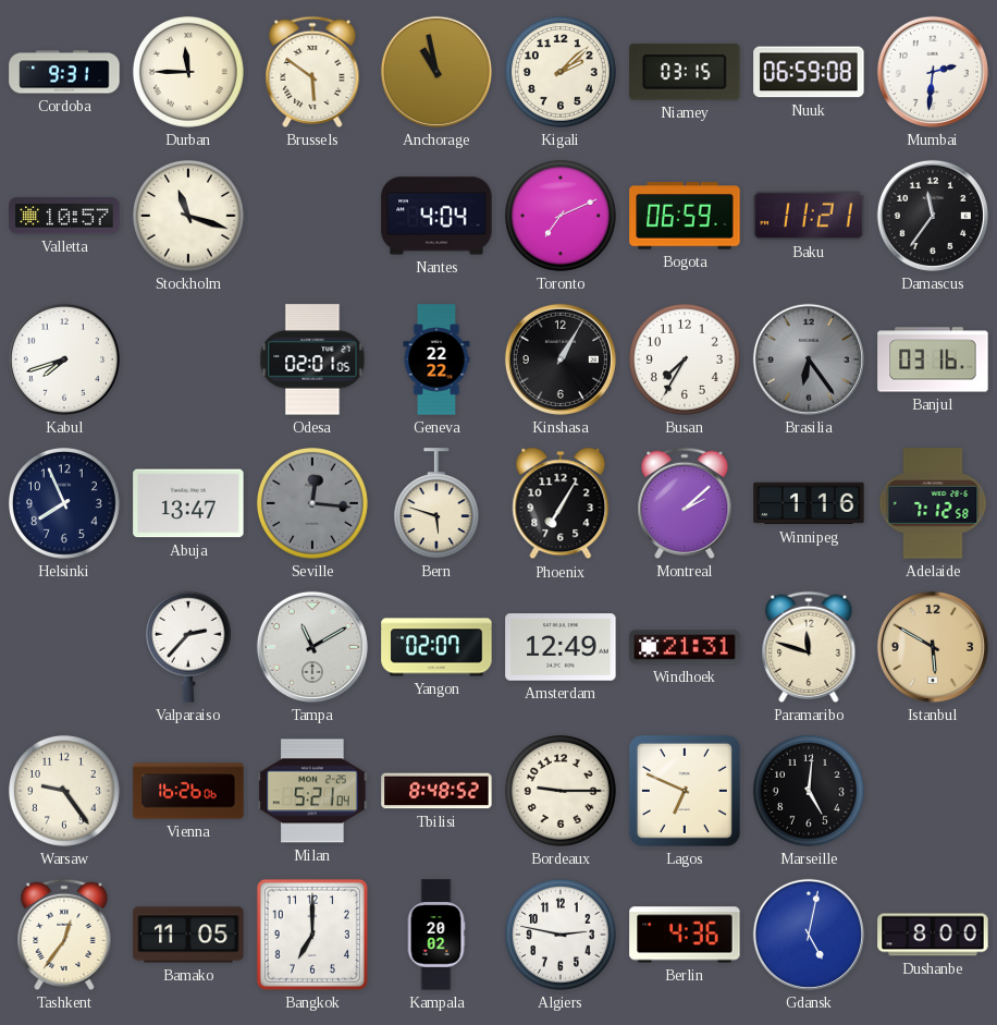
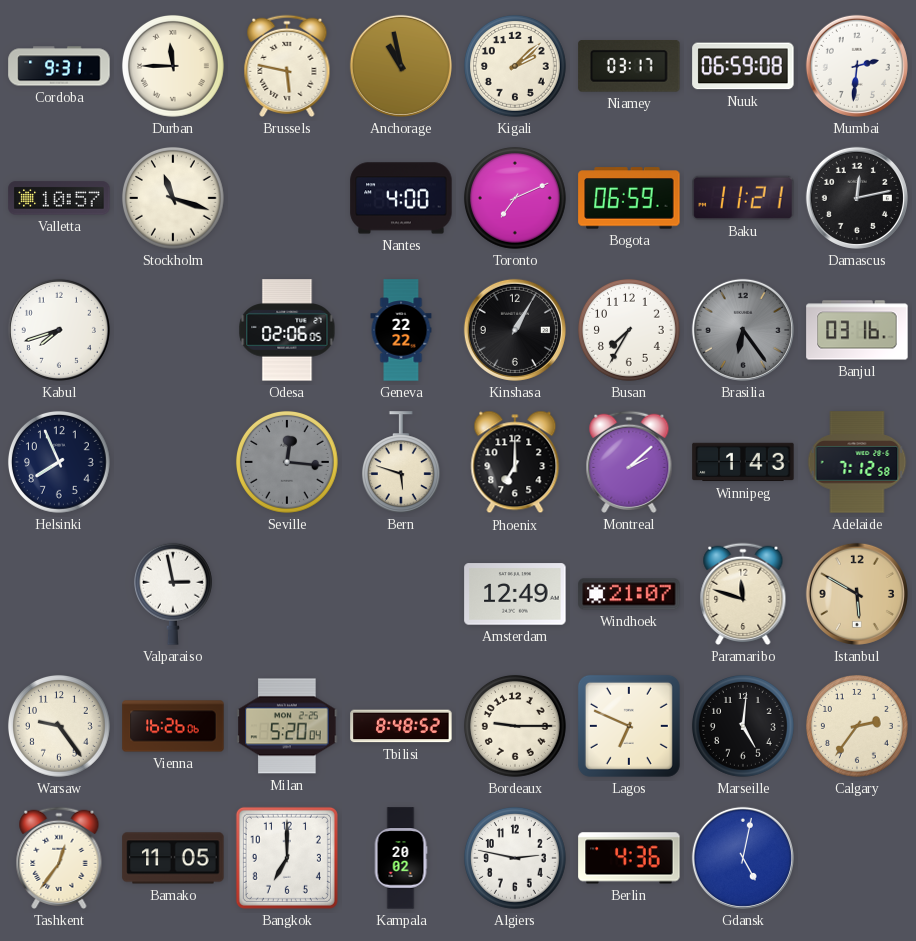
Brussels: 5:51 -> 5:47
Niamey: 03:15 -> 03:17
Nantes: 4:04 -> 4:00
Damascus: 11:36 -> 12:13
Odesa: 02:01 -> 02:06
Abuja: 13:47 -> none
Phoenix: 7:05 -> 7:00
Winnipeg: 1:16 -> 1:43
Valparaiso: 2:37 -> 2:58
Tampa: 11:10 -> none
Yangon: 02:07 -> none
Windhoek: 21:31 -> 21:07
Milan: 5:21 -> 5:20
Calgary: none -> 2:36
Dushanbe: 8:00 -> none
